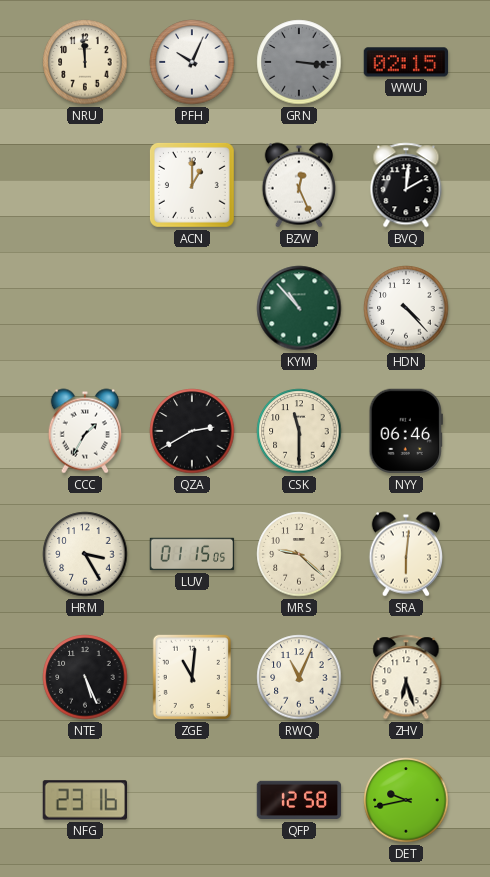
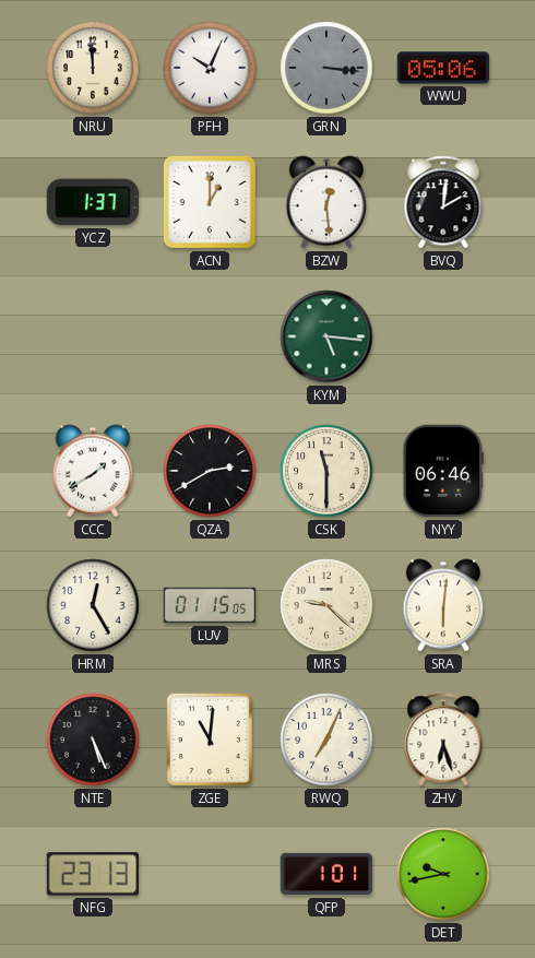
WWU: 02:15 -> 05:06
YCZ: none -> 1:37
BZW: 12:26 -> 12:29
KYM: 10:53 -> 5:16
HDN: 4:23 -> none
CCC: 1:35 -> 1:40
HRM: 3:25 -> 12:25
RWQ: 11:04 -> 7:04
NFG: 23:16 -> 23:13
QFP: 12:58 -> 1:01
